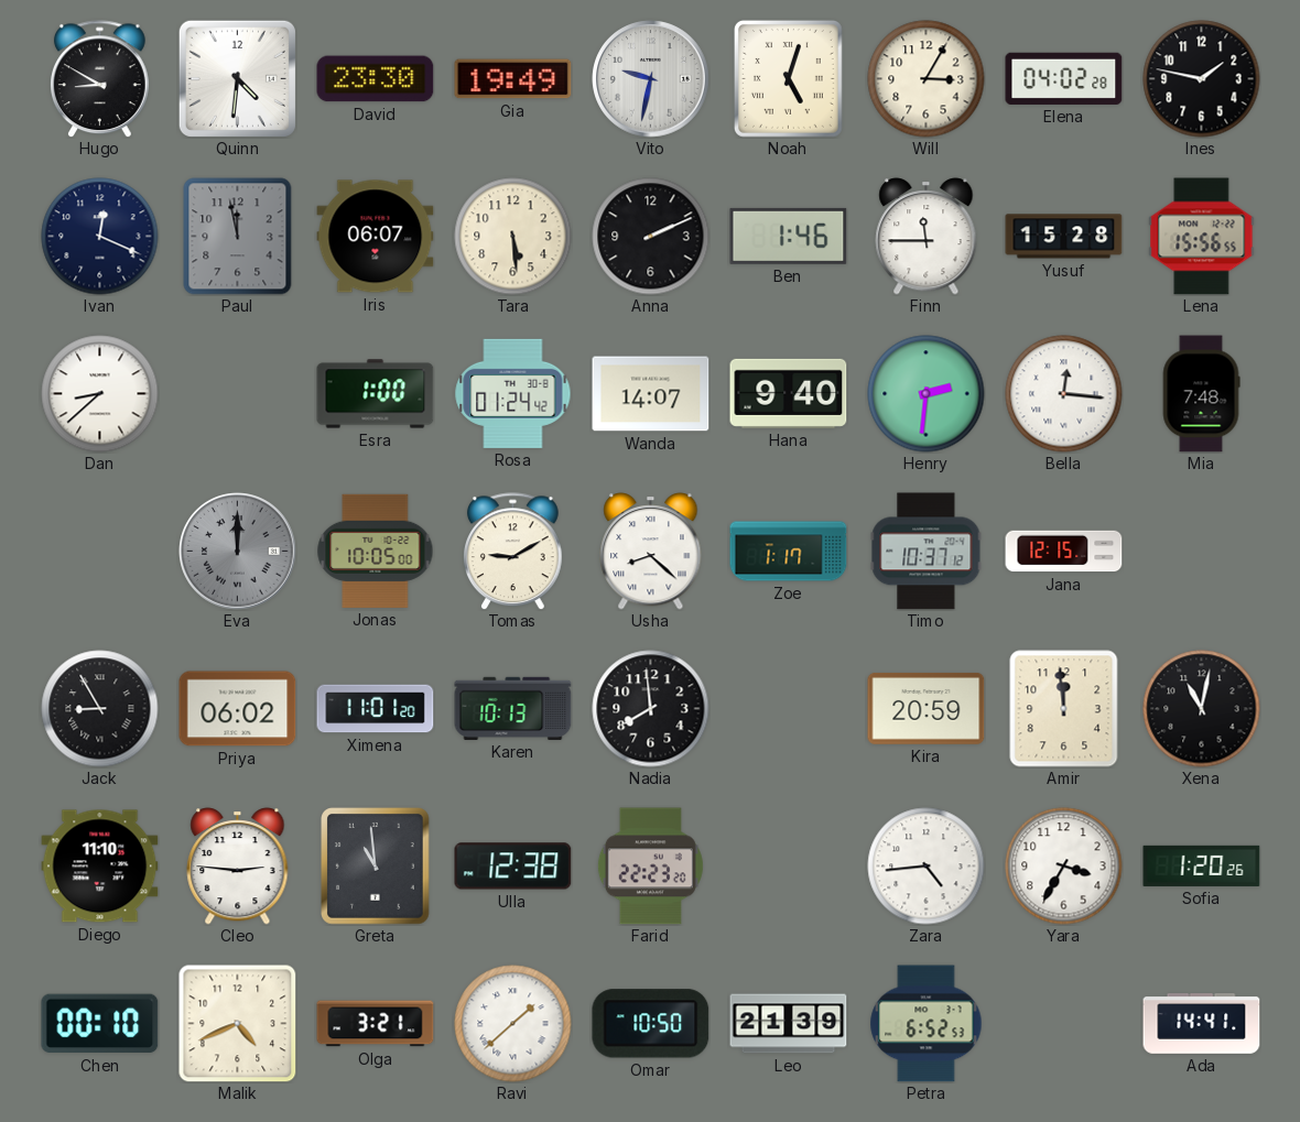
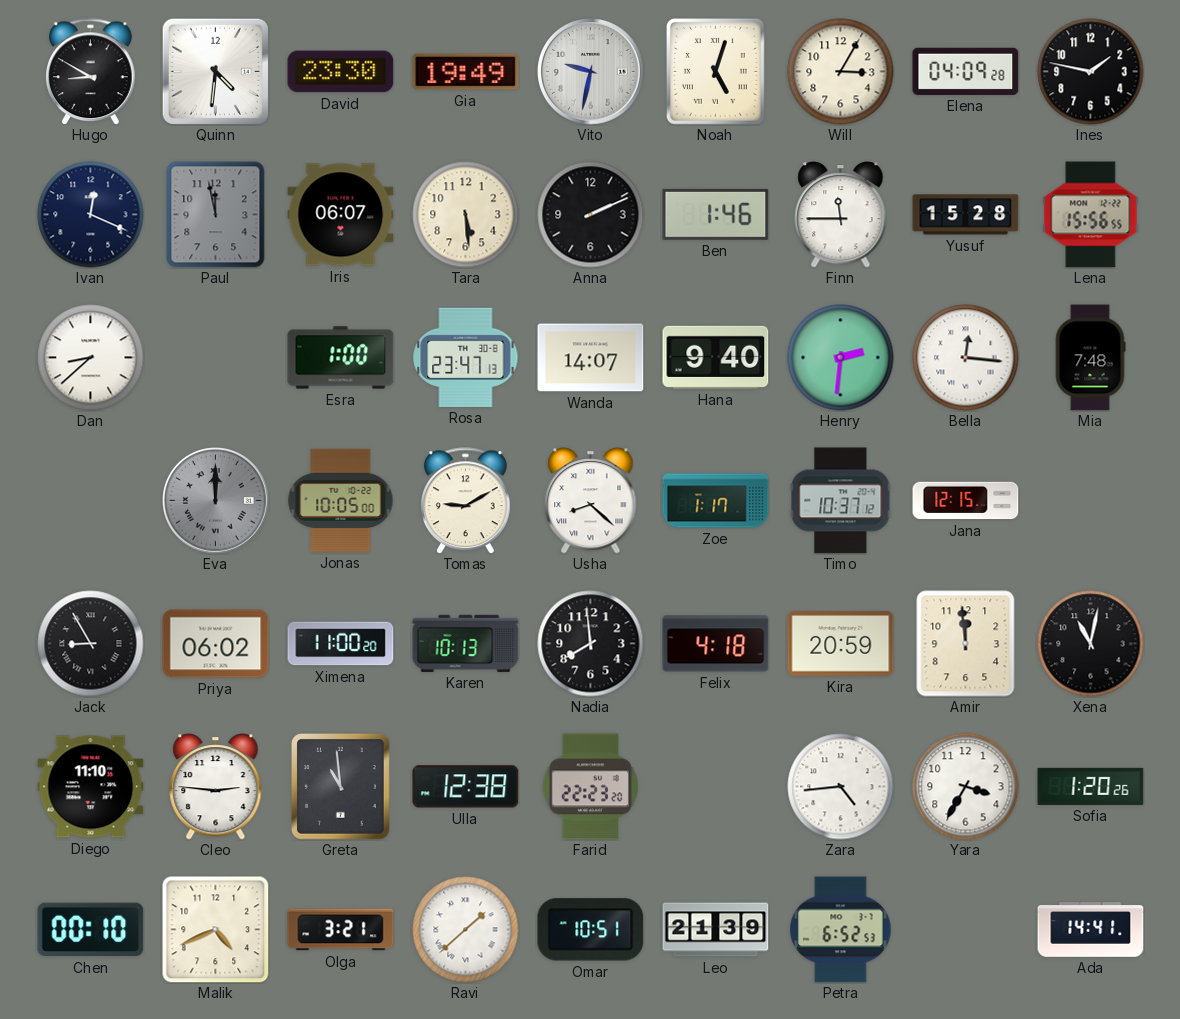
Elena: 04:02 -> 04:09
Rosa: 01:24 -> 23:47
Ximena: 11:01 -> 11:00
Felix: none -> 4:18
Omar: 10:50 -> 10:51
